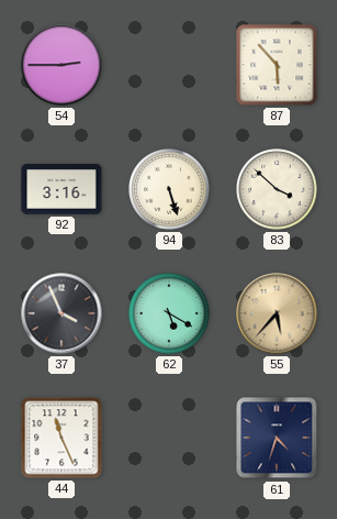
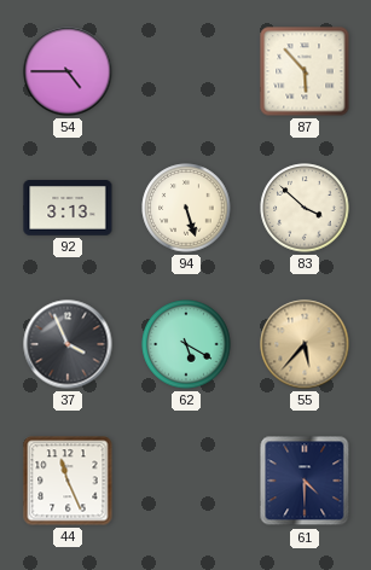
54: 2:45 -> 4:45
92: 3:16 -> 3:13
61: 4:33 -> 4:30
